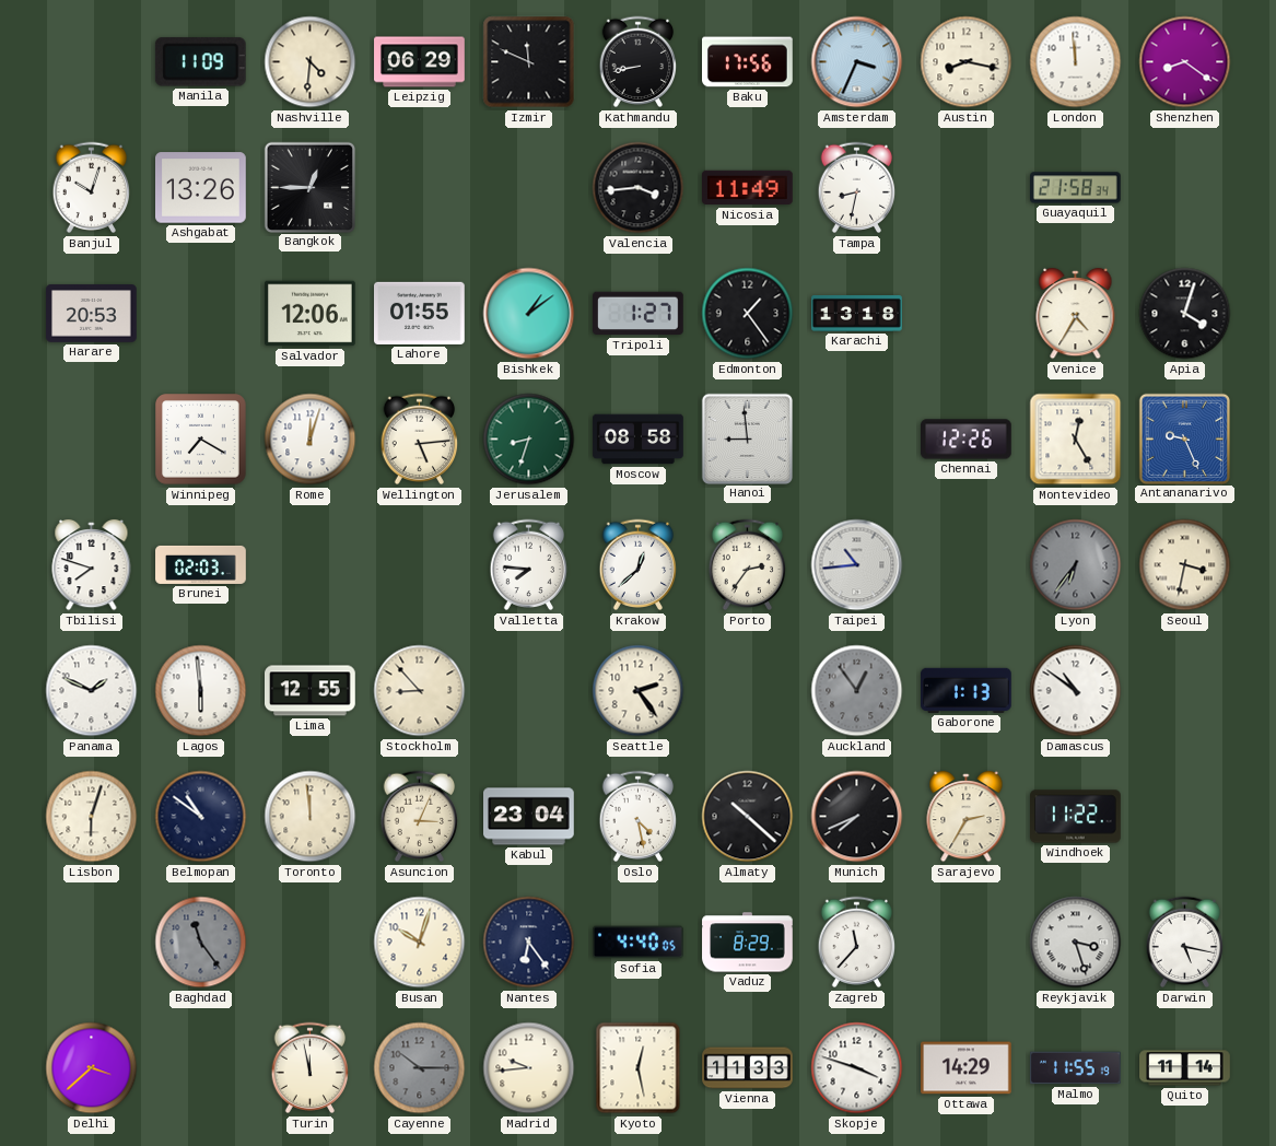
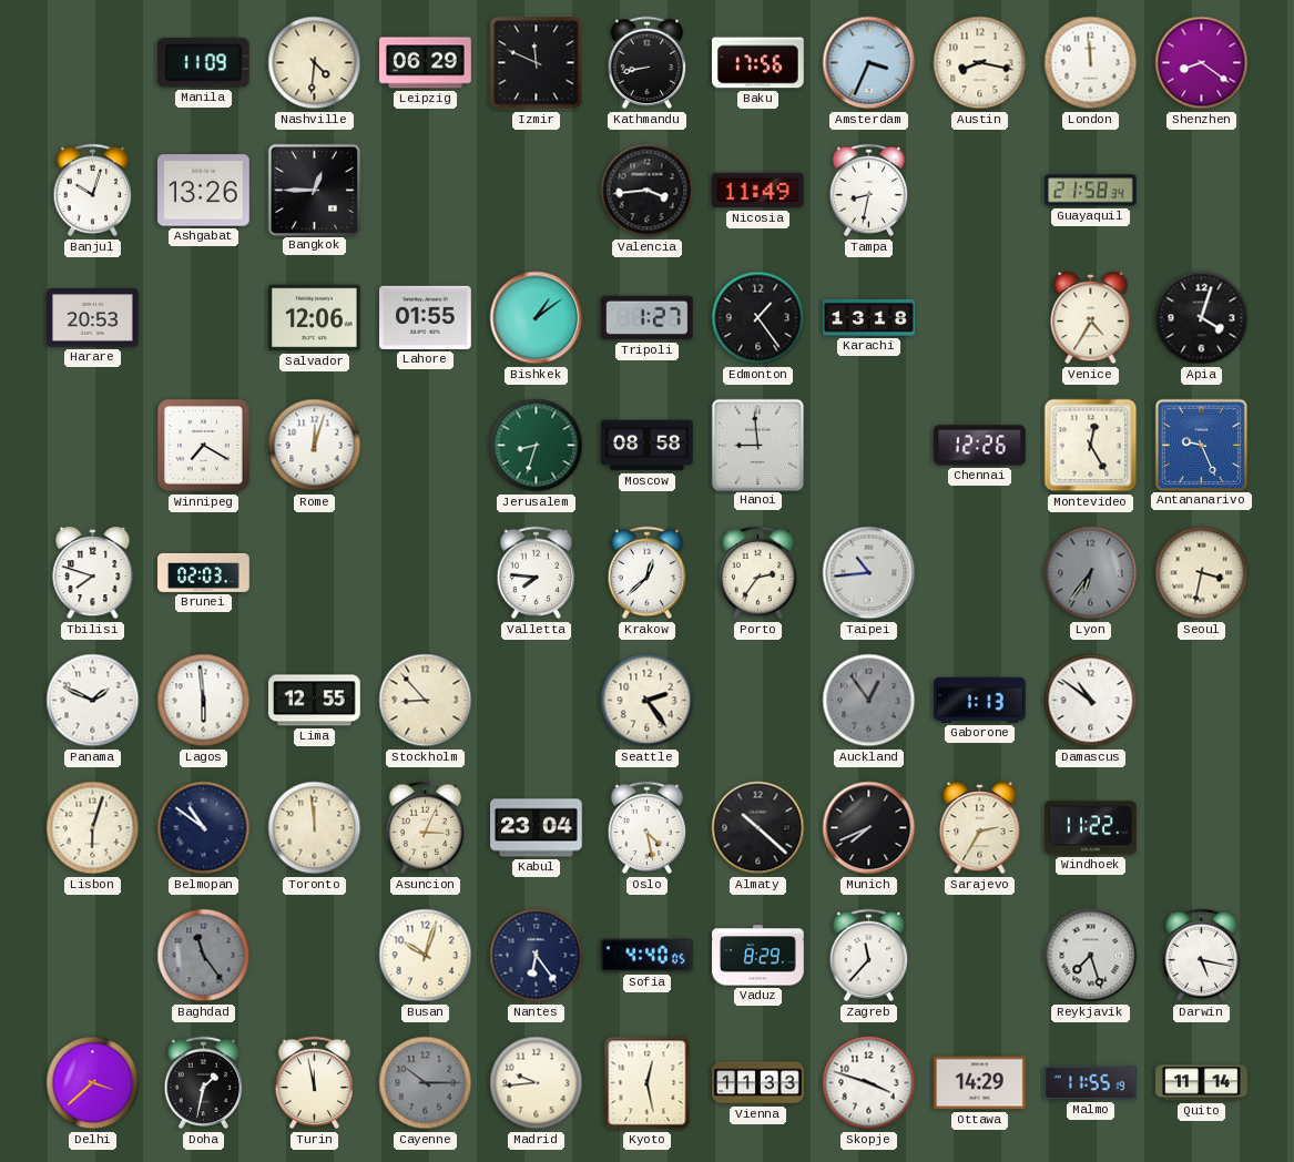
Wellington: 5:14 -> none
Reykjavik: 3:27 -> 7:27
Doha: none -> 1:32
